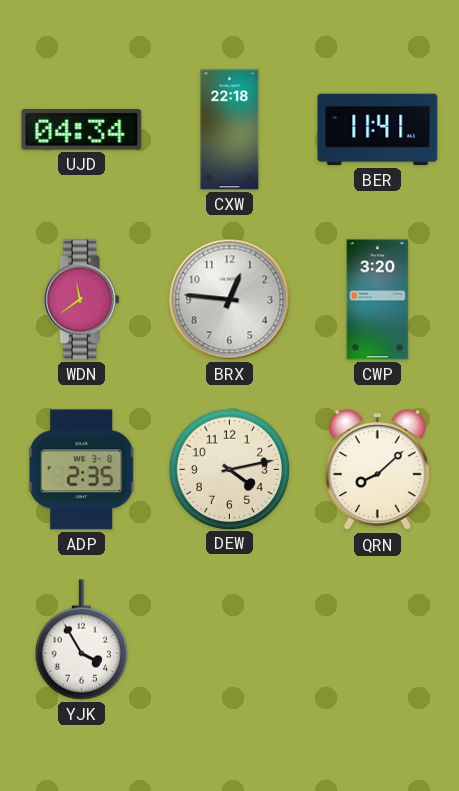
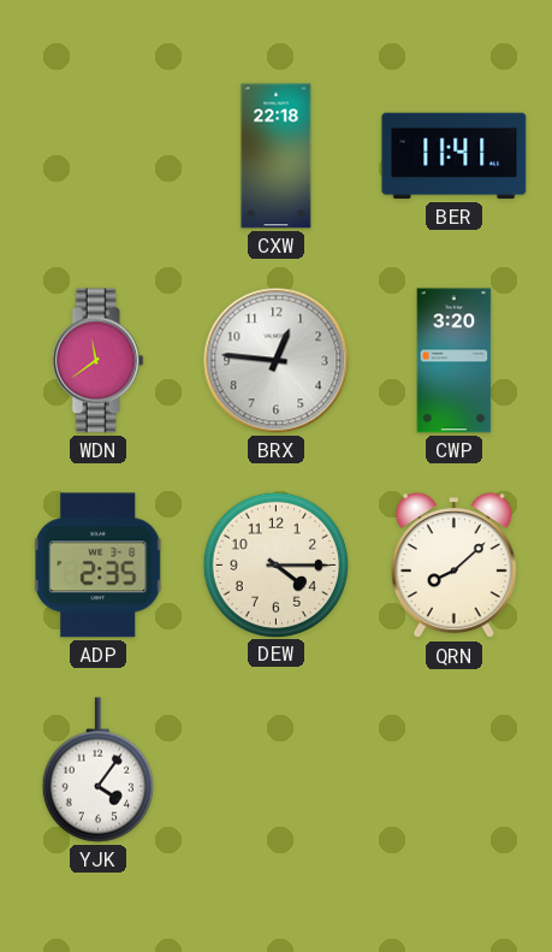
UJD: 04:34 -> none
DEW: 4:13 -> 4:15
YJK: 3:55 -> 4:06
